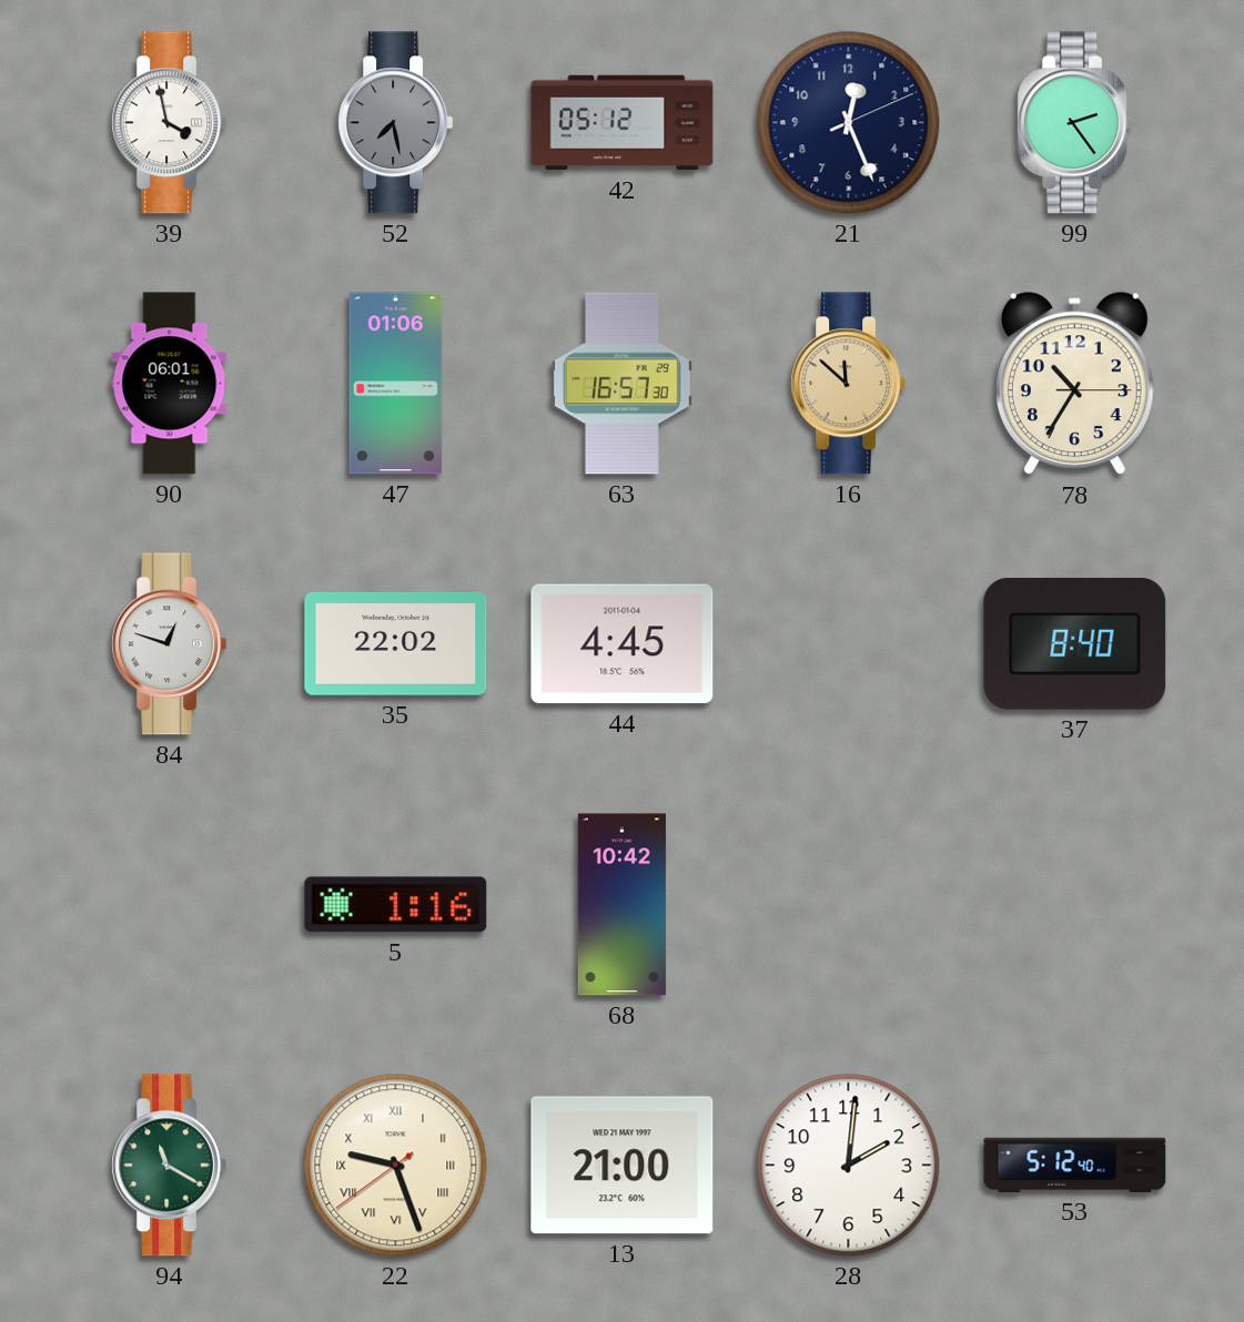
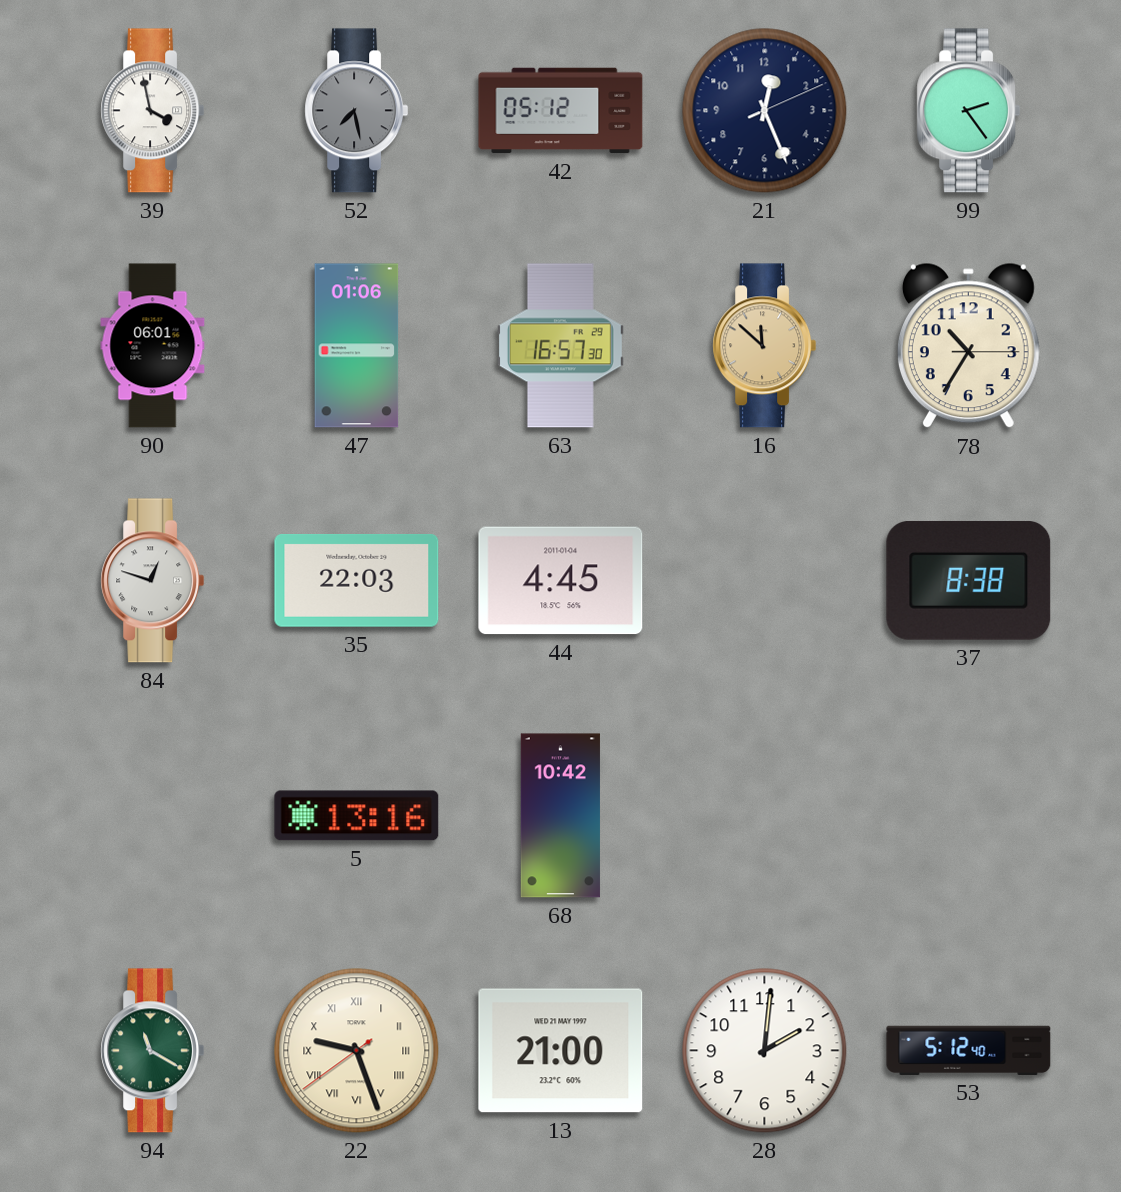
35: 22:02 -> 22:03
37: 8:40 -> 8:38
5: 1:16 -> 13:16
